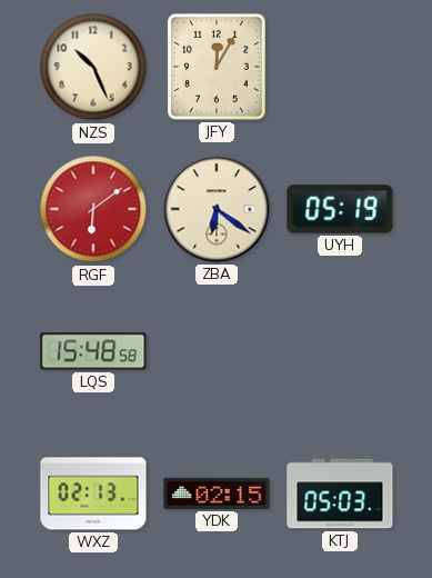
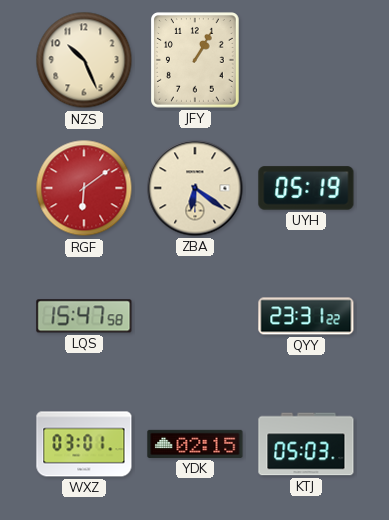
JFY: 12:05 -> 1:05
LQS: 15:48 -> 15:47
QYY: none -> 23:31
WXZ: 02:13 -> 03:01
